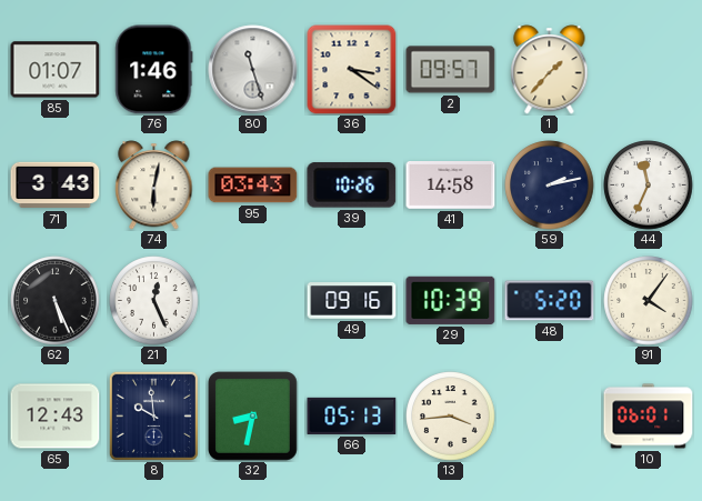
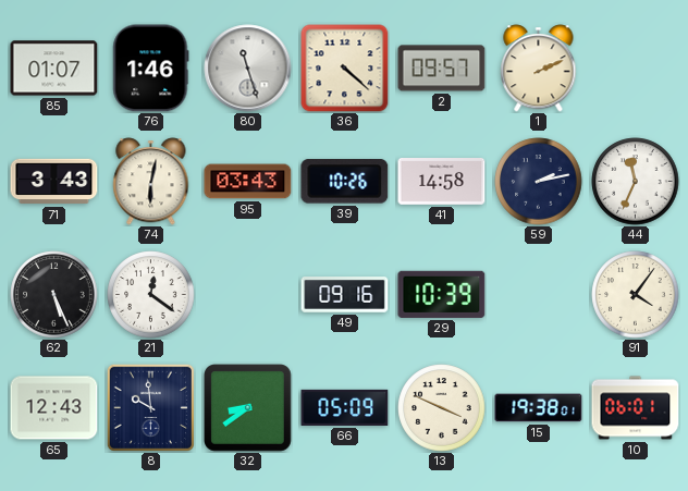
36: 3:21 -> 4:22
1: 1:37 -> 2:11
21: 12:26 -> 12:21
48: 5:20 -> none
32: 8:32 -> 8:39
66: 05:13 -> 05:09
13: 3:44 -> 3:49
15: none -> 19:38
